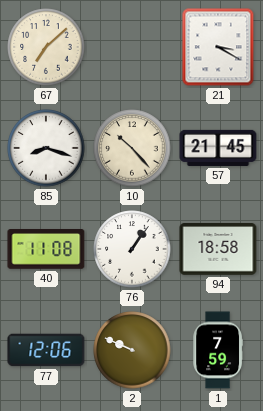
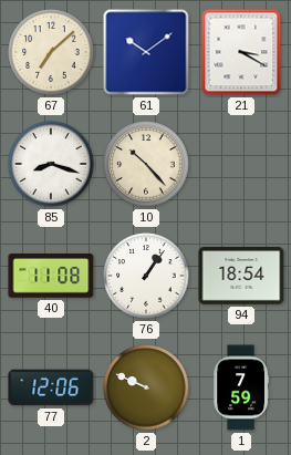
61: none -> 10:09
57: 21:45 -> none
94: 18:58 -> 18:54
